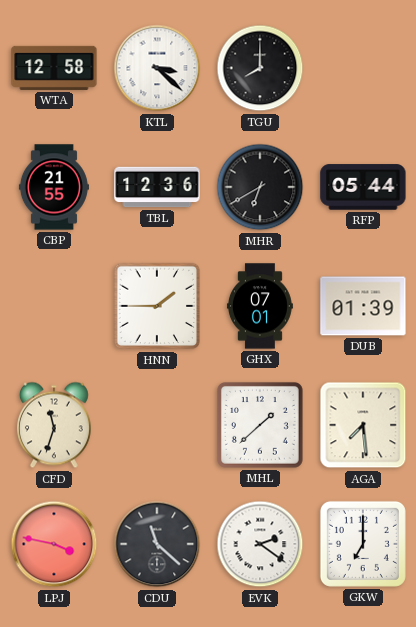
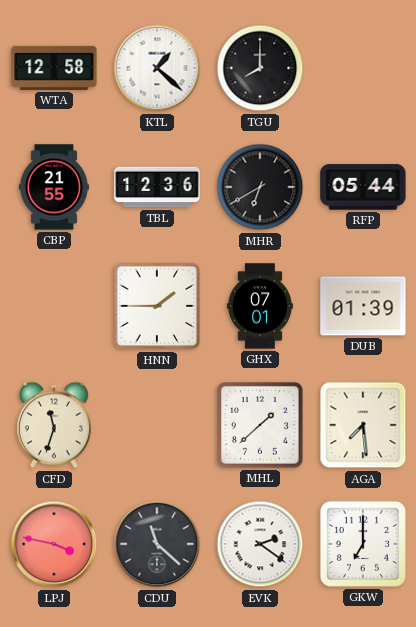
KTL: 3:22 -> 1:22
